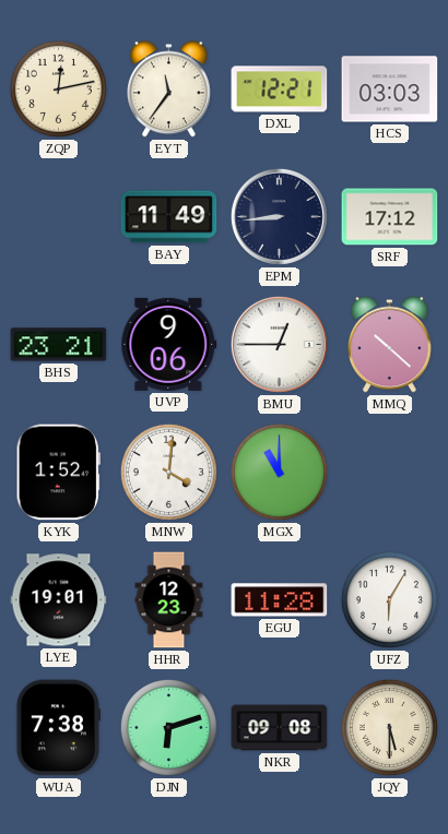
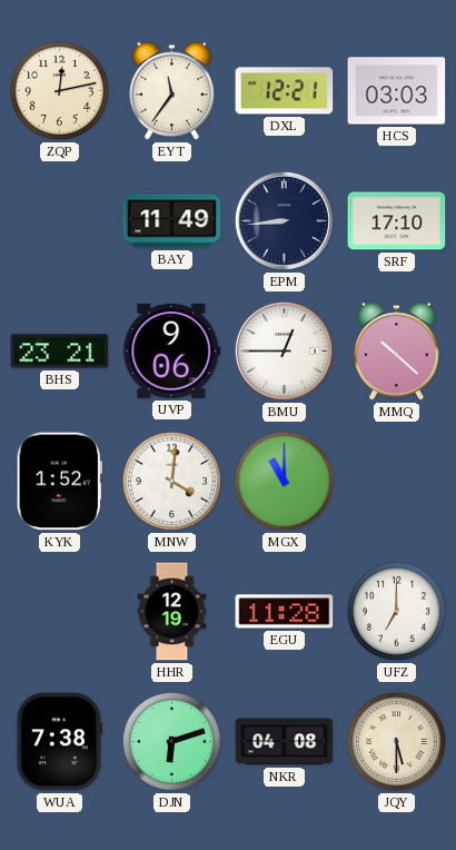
SRF: 17:12 -> 17:10
LYE: 19:01 -> none
HHR: 12:23 -> 12:19
UFZ: 6:05 -> 7:00
NKR: 09:08 -> 04:08
